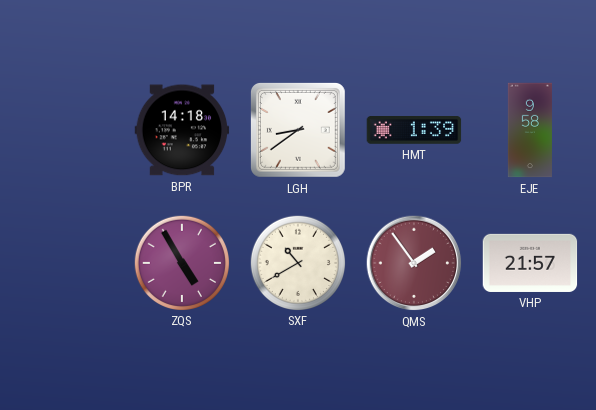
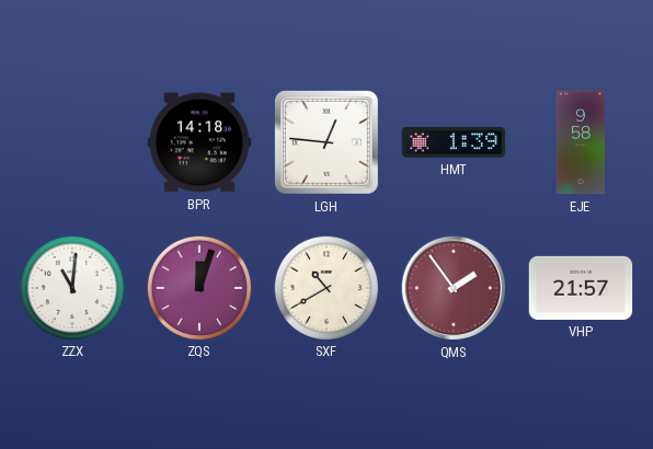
LGH: 8:39 -> 12:46
ZZX: none -> 11:01
ZQS: 4:55 -> 12:03
